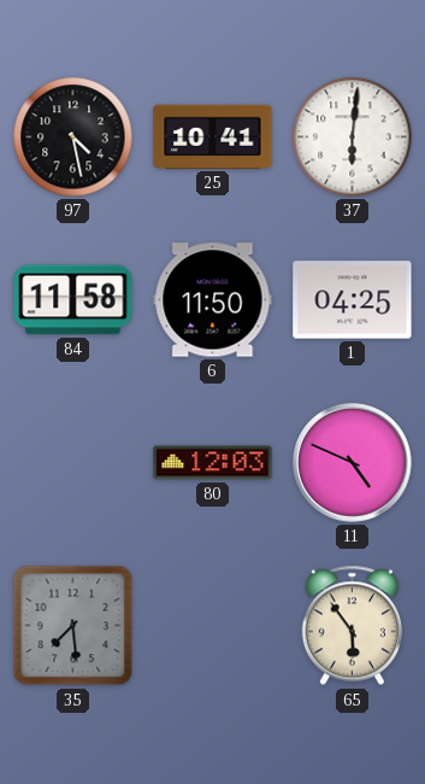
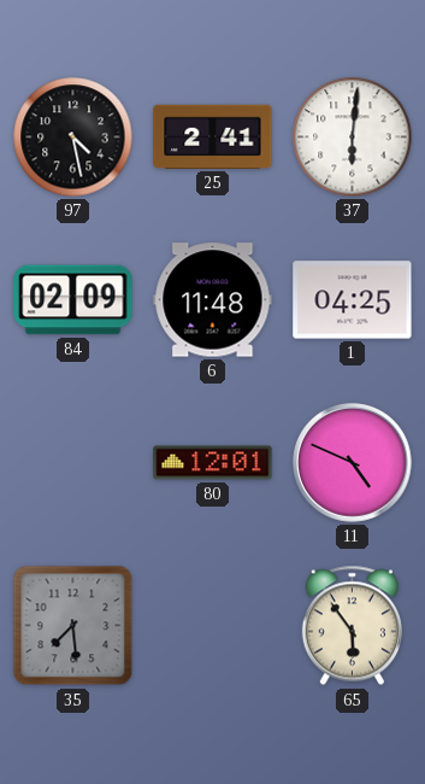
25: 10:41 -> 2:41
84: 11:58 -> 02:09
6: 11:50 -> 11:48
80: 12:03 -> 12:01
